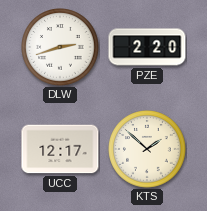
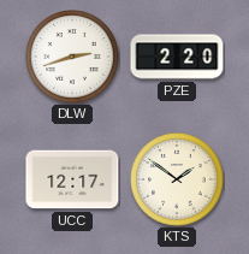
KTS: 1:52 -> 1:51
